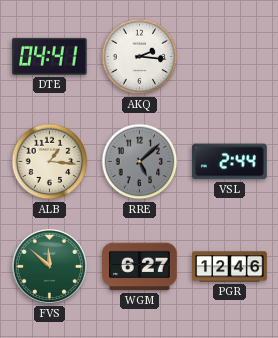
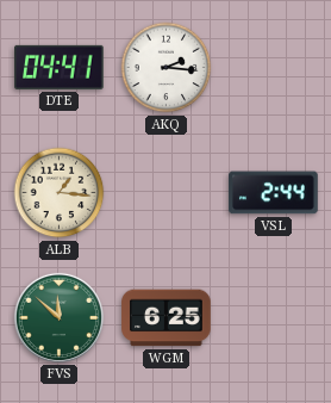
RRE: 5:08 -> none
WGM: 6:27 -> 6:25
PGR: 12:46 -> none
